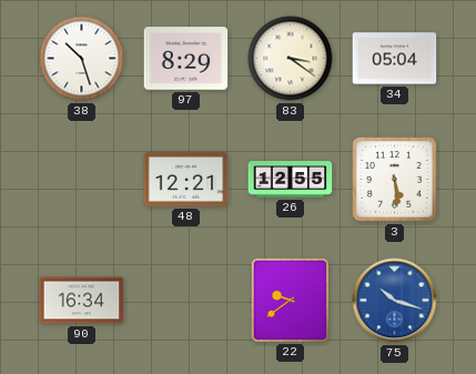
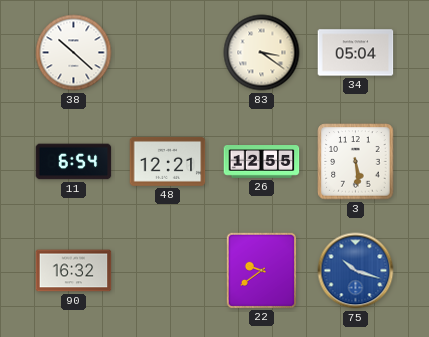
38: 10:27 -> 10:22
97: 8:29 -> none
11: none -> 6:54
90: 16:34 -> 16:32
